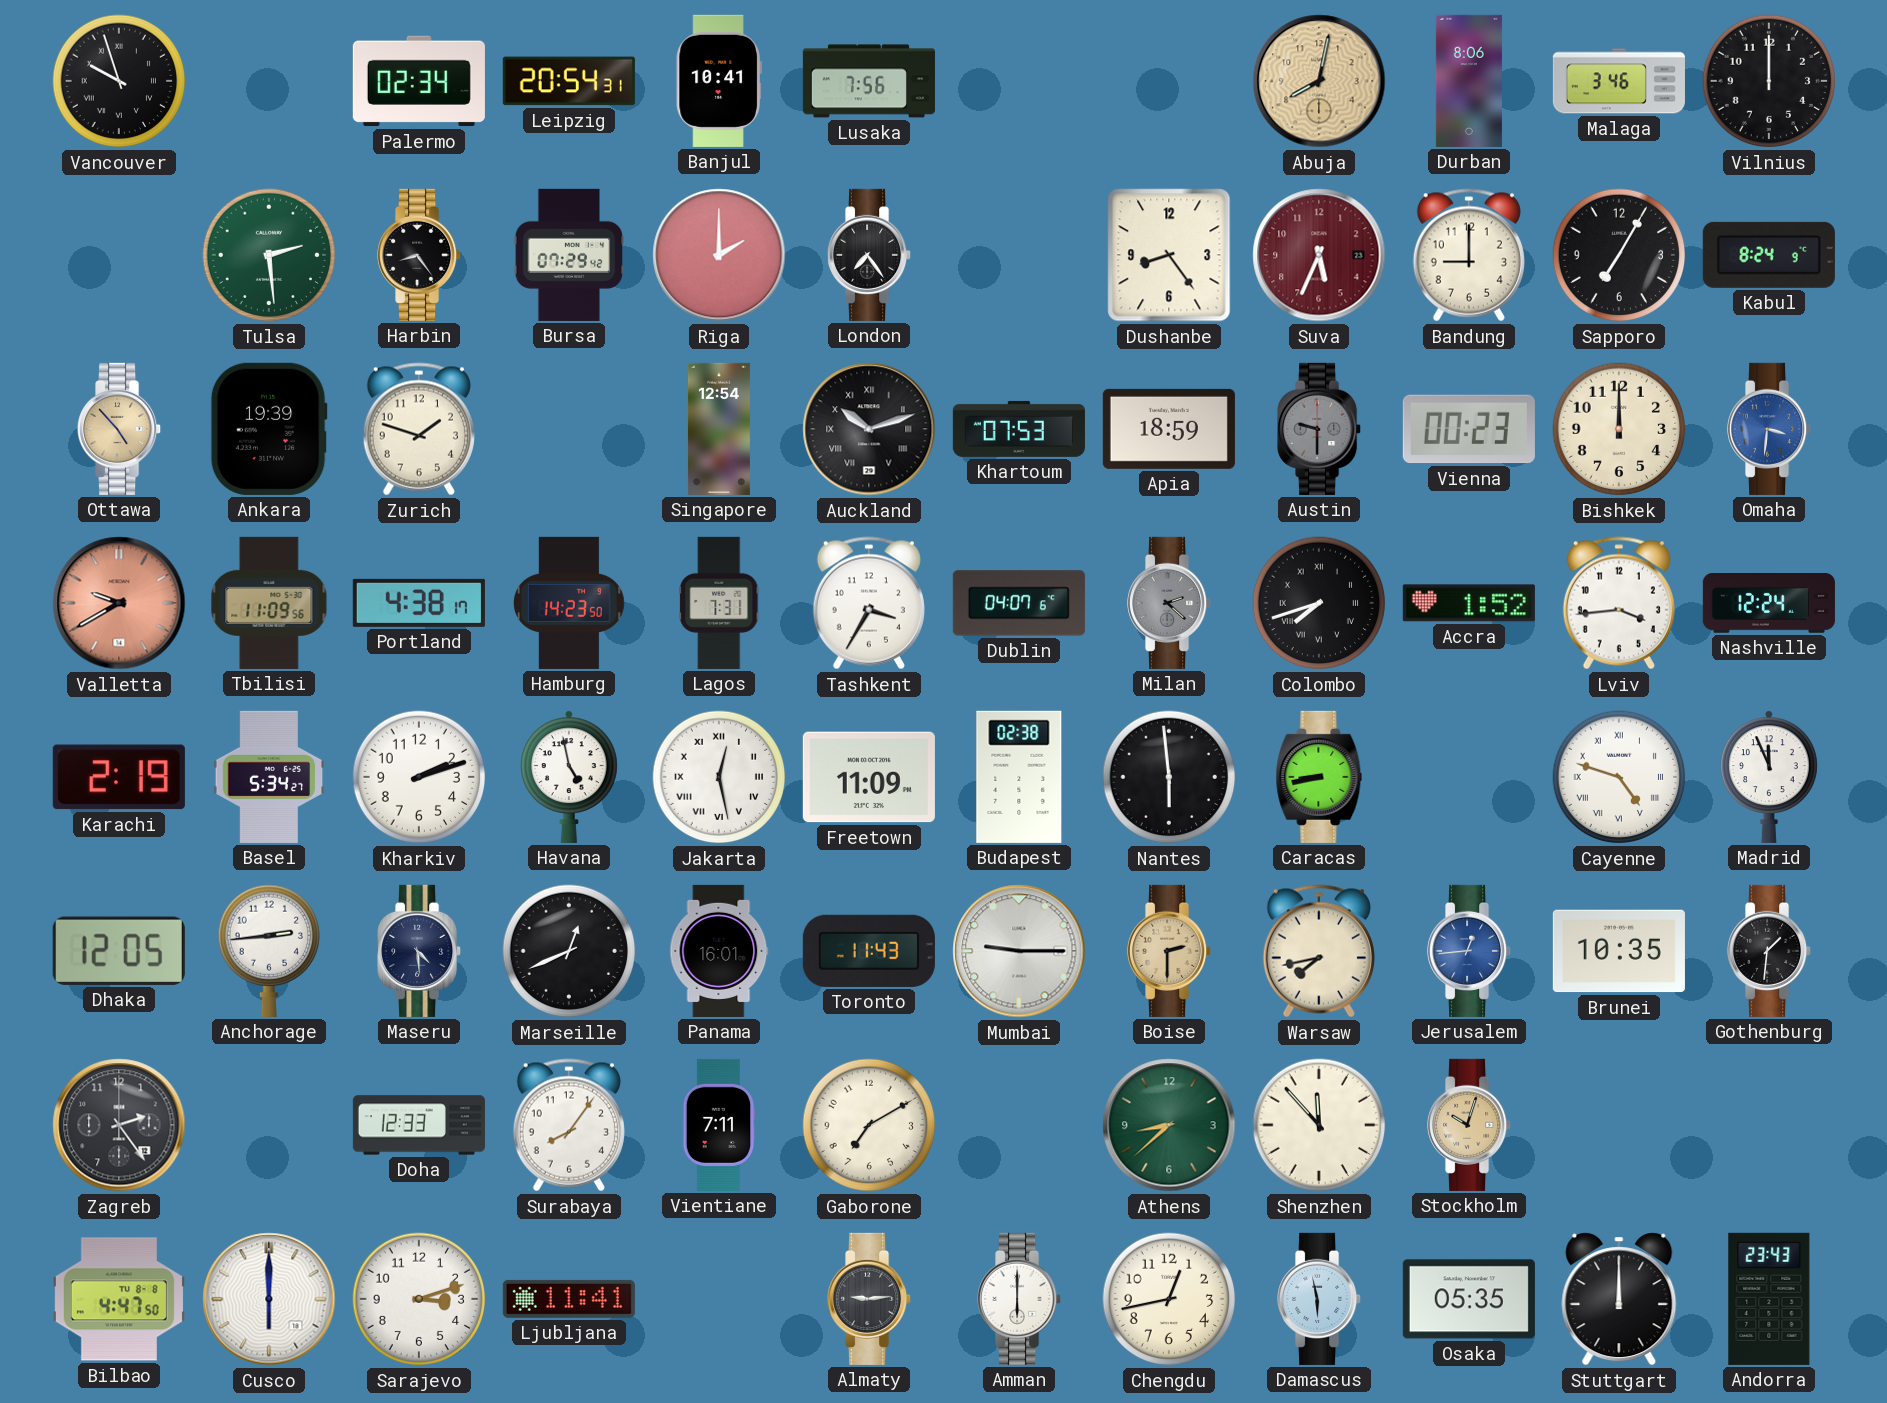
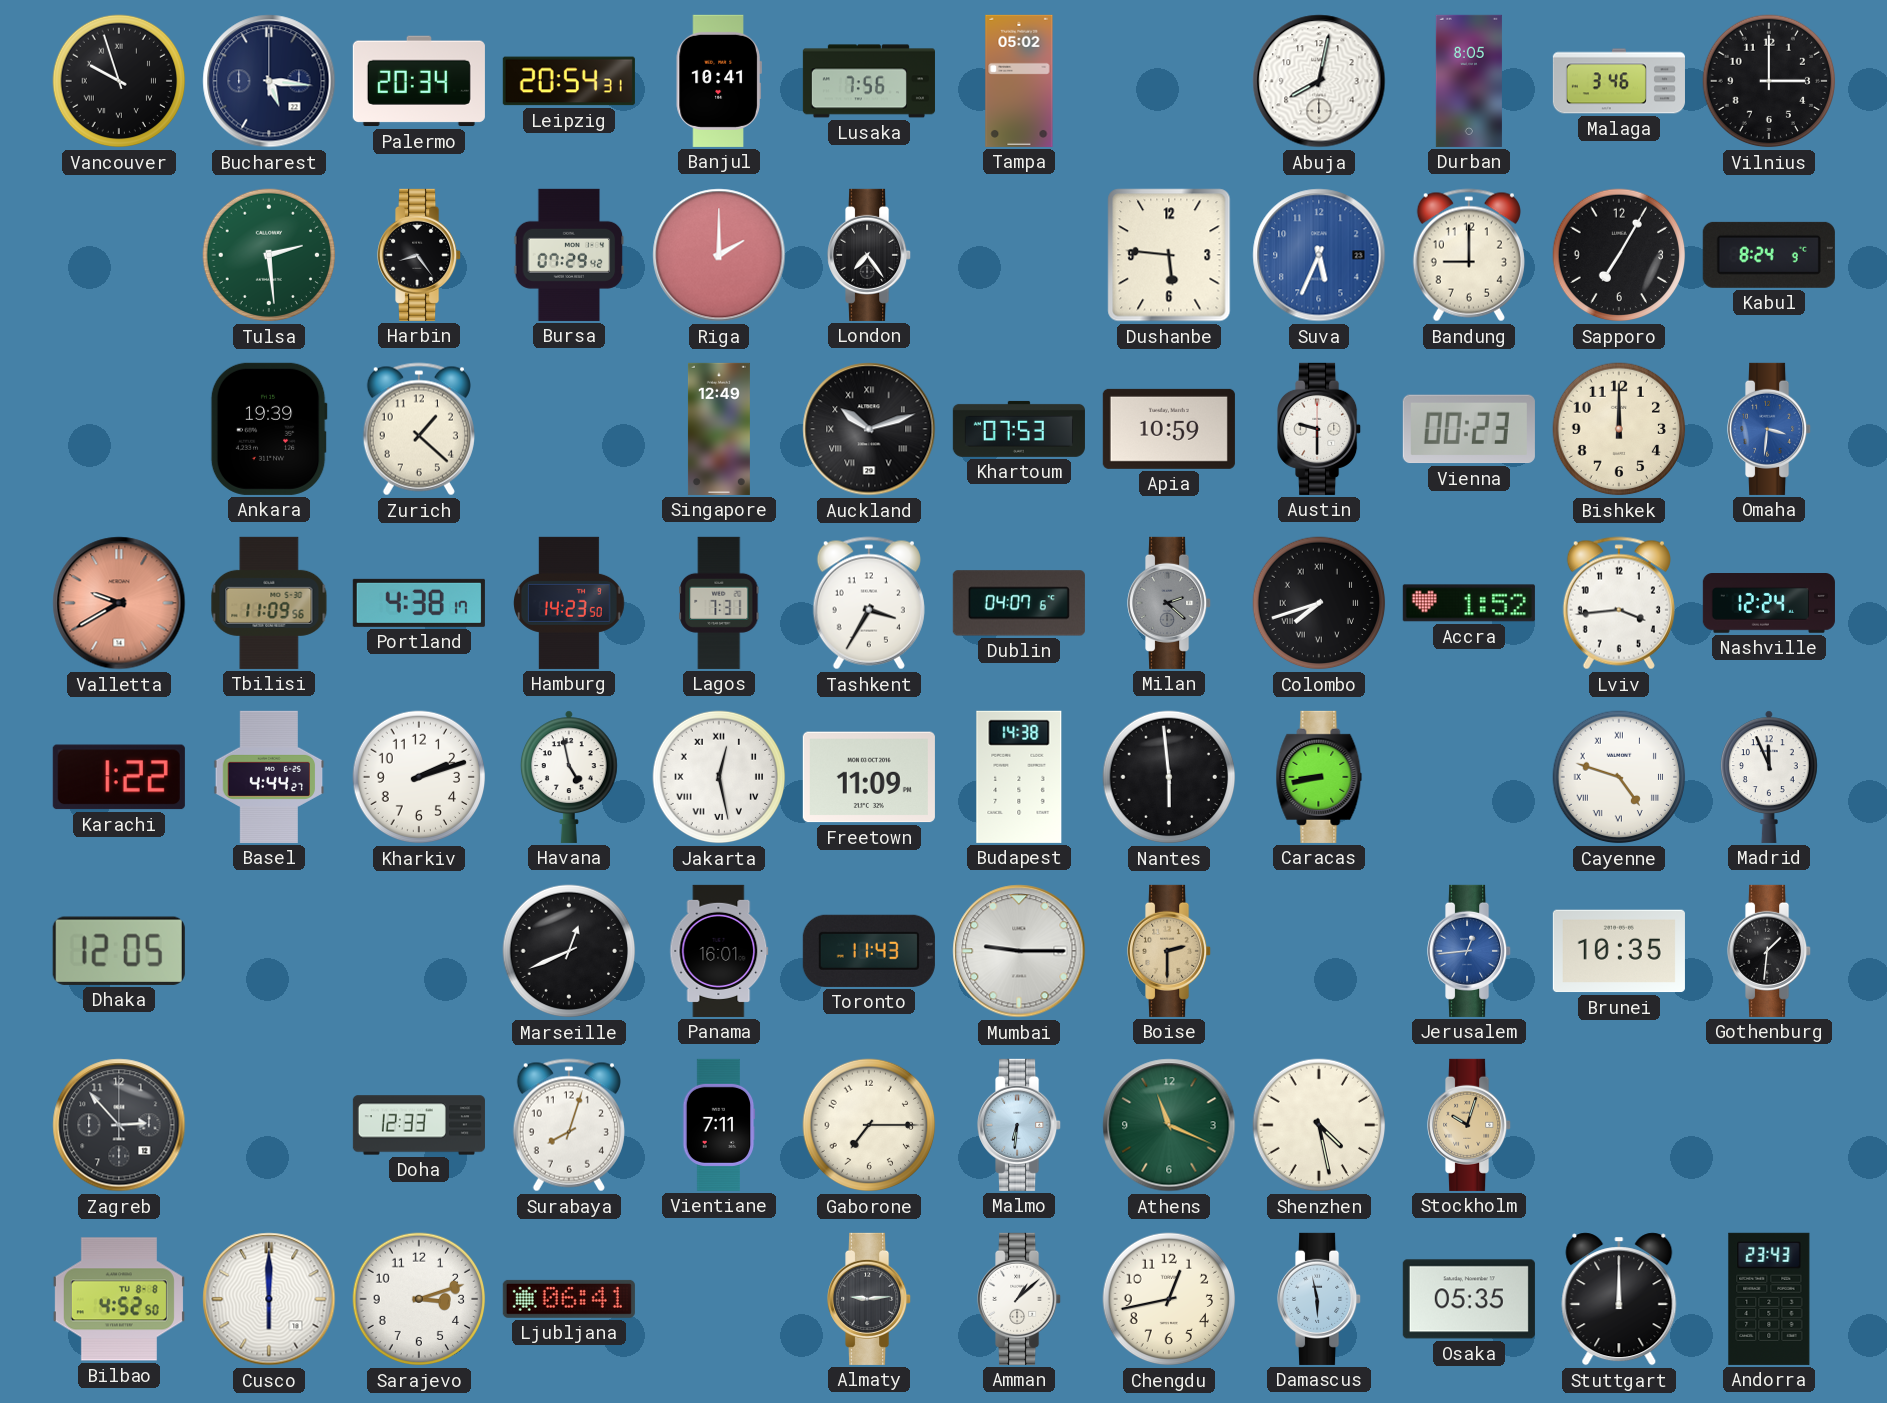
Bucharest: none -> 5:16
Palermo: 02:34 -> 20:34
Tampa: none -> 05:02
Abuja dial: champagne -> white
Durban: 8:06 -> 8:05
Vilnius: 12:00 -> 3:00
Dushanbe: 8:24 -> 5:46
Suva dial: burgundy -> blue
Ottawa: 4:53 -> none
Zurich: 1:48 -> 1:22
Singapore: 12:54 -> 12:49
Apia: 18:59 -> 10:59
Austin dial: grey -> white
Karachi: 2:19 -> 1:22
Basel: 5:34 -> 4:44
Budapest: 02:38 -> 14:38
Anchorage: 2:44 -> none
Maseru: 4:29 -> none
Warsaw: 7:43 -> none
Zagreb: 2:24 -> 2:53
Surabaya: 8:06 -> 8:03
Gaborone: 7:10 -> 7:15
Malmo: none -> 6:31
Athens: 8:38 -> 11:19
Shenzhen: 11:53 -> 4:28
Bilbao: 4:47 -> 4:52
Ljubljana: 11:41 -> 06:41
Amman: 6:00 -> 1:08
